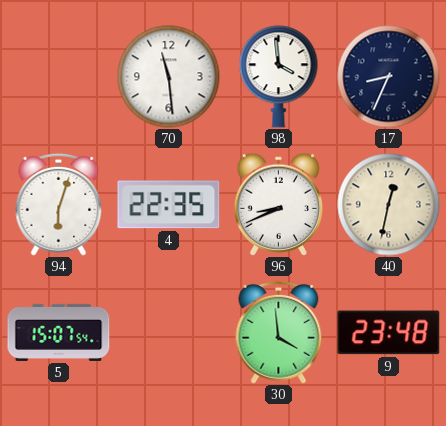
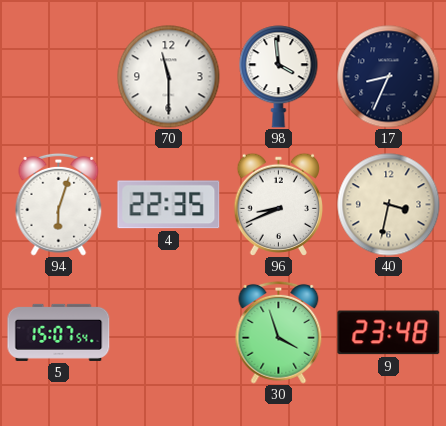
70: 11:29 -> 11:30
40: 12:32 -> 3:32
30: 3:59 -> 3:57
